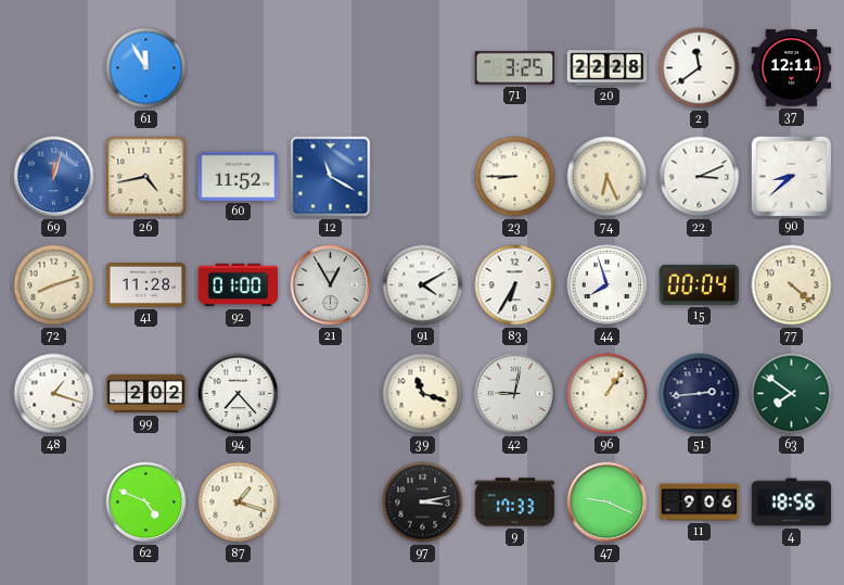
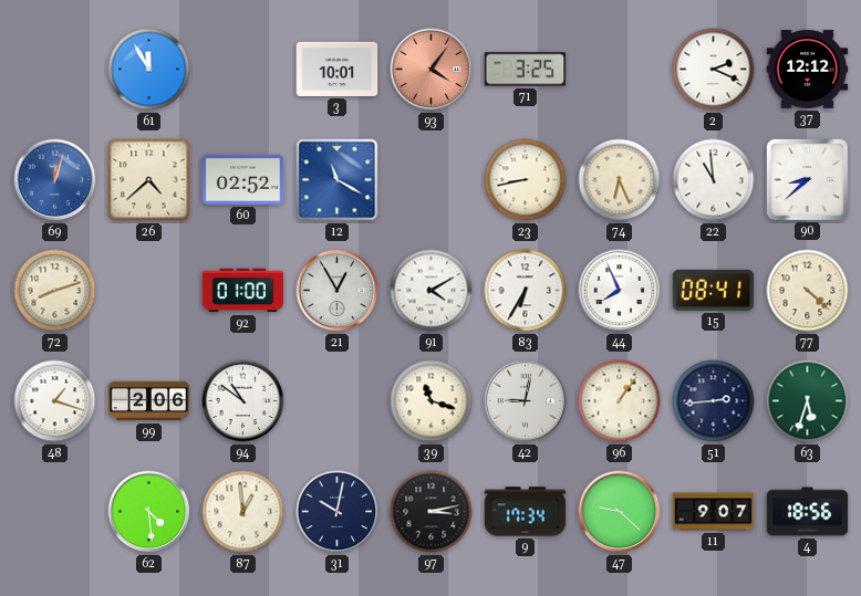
3: none -> 10:01
93: none -> 4:06
20: 22:28 -> none
2: 11:39 -> 2:19
37: 12:11 -> 12:12
26: 4:43 -> 4:38
60: 11:52 -> 02:52
23: 8:45 -> 8:43
22: 3:11 -> 10:59
41: 11:28 -> none
44: 7:57 -> 7:56
15: 00:04 -> 08:41
99: 2:02 -> 2:06
94: 7:23 -> 10:51
63: 7:51 -> 5:33
62: 4:49 -> 4:29
87: 1:18 -> 12:59
31: none -> 10:02
9: 17:33 -> 17:34
47: 9:19 -> 9:22
11: 9:06 -> 9:07
